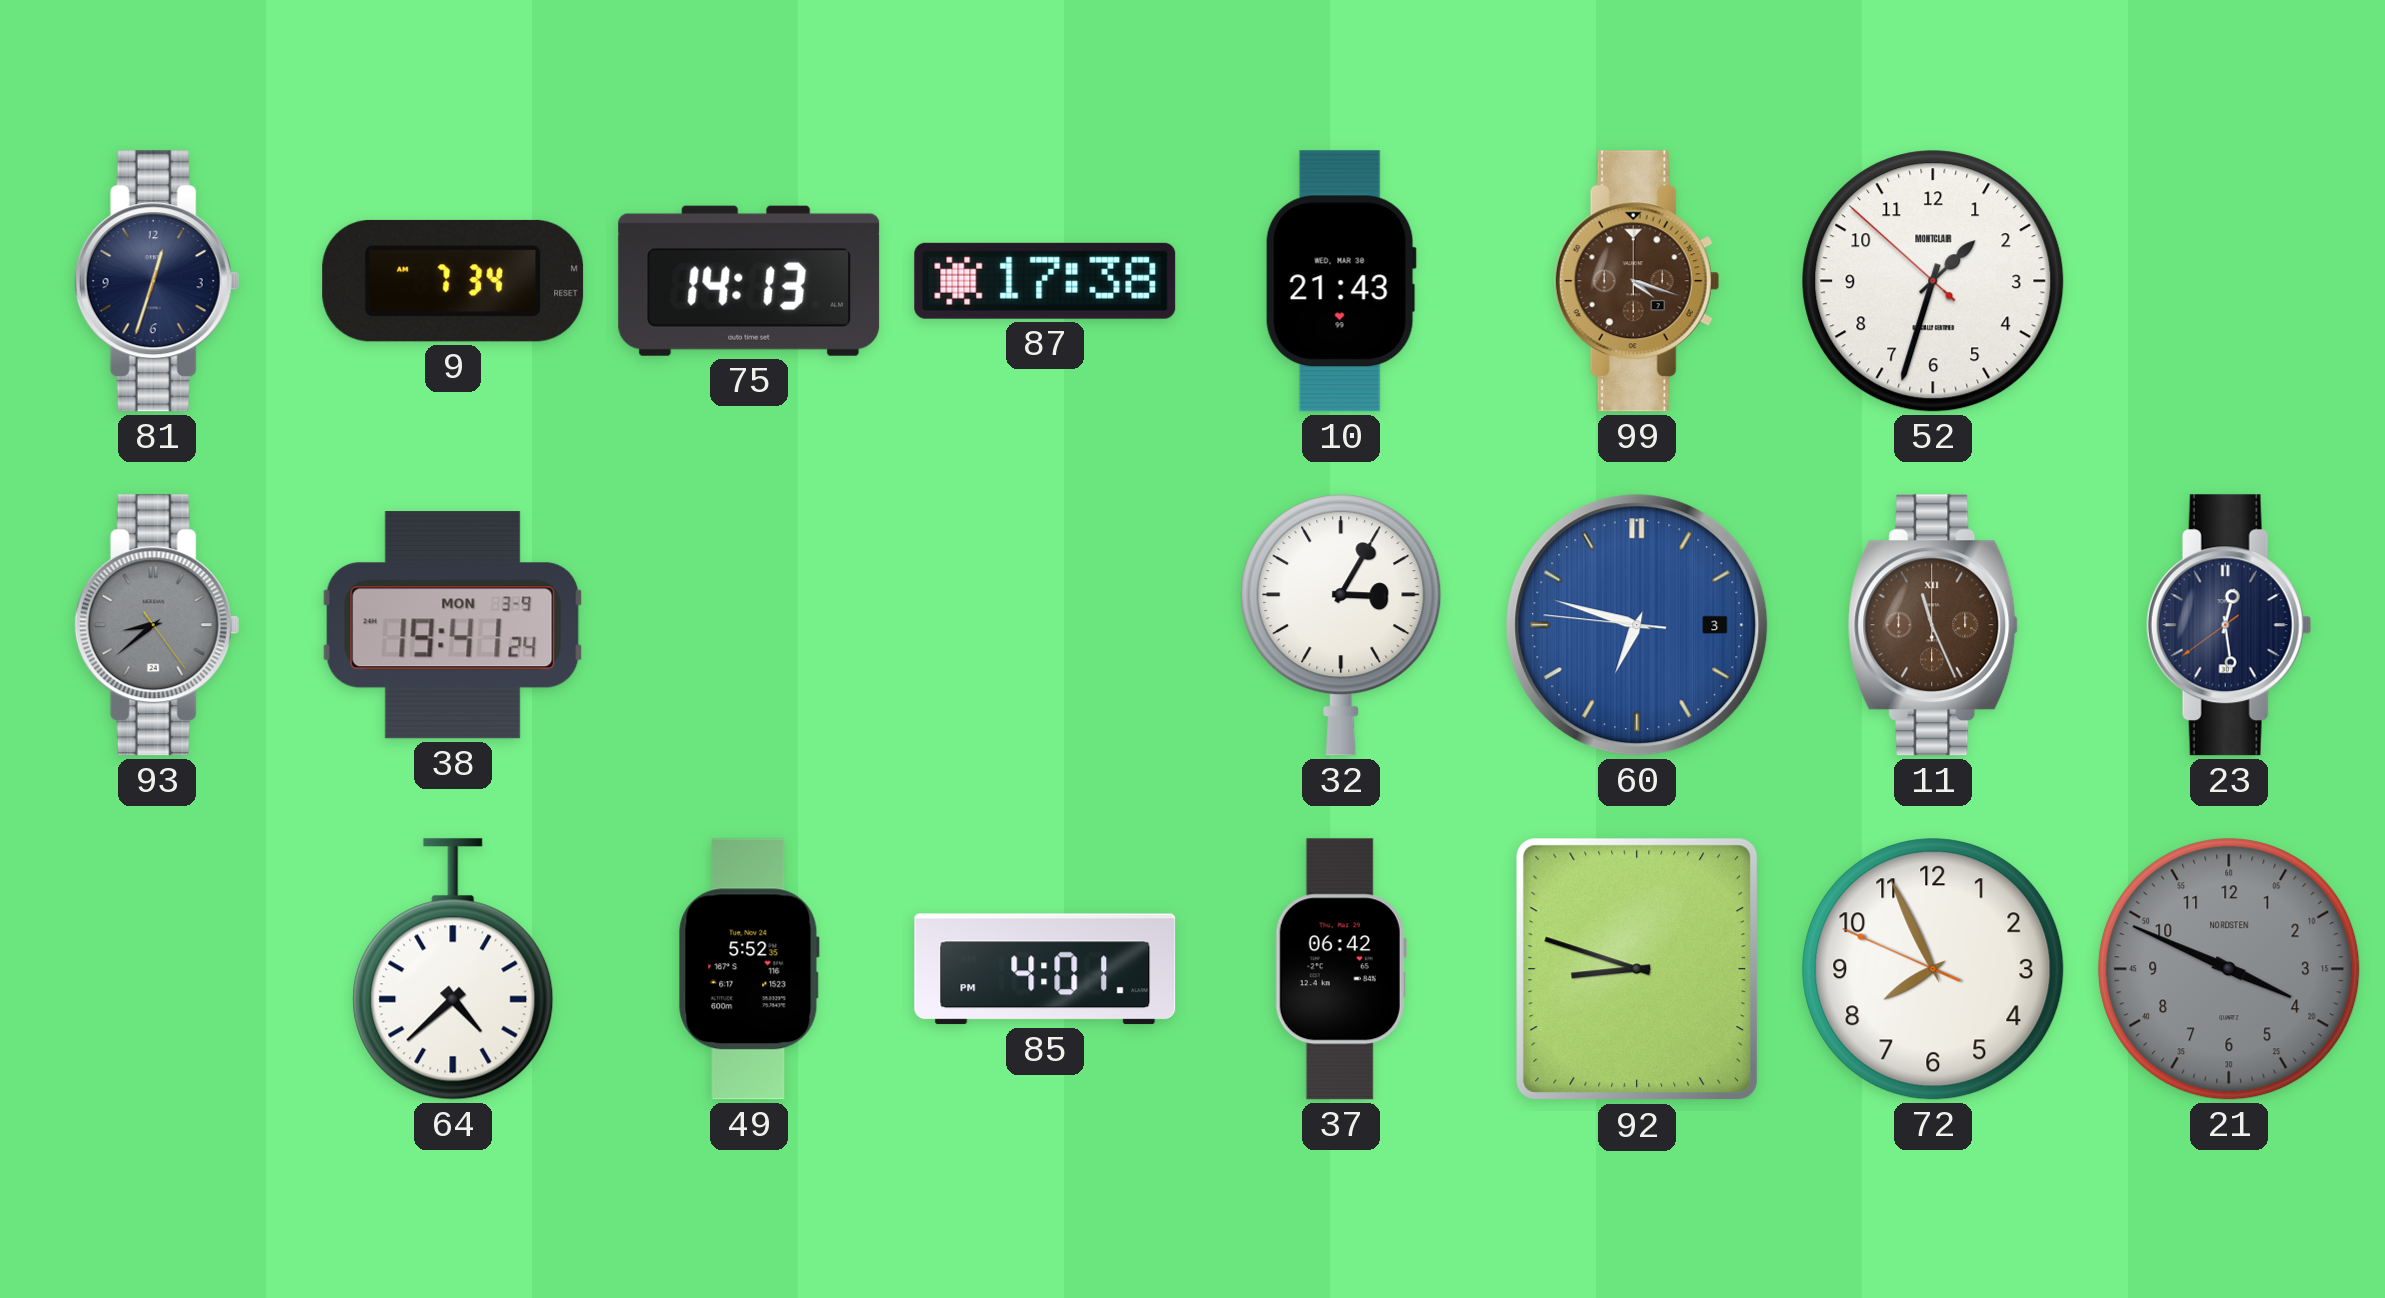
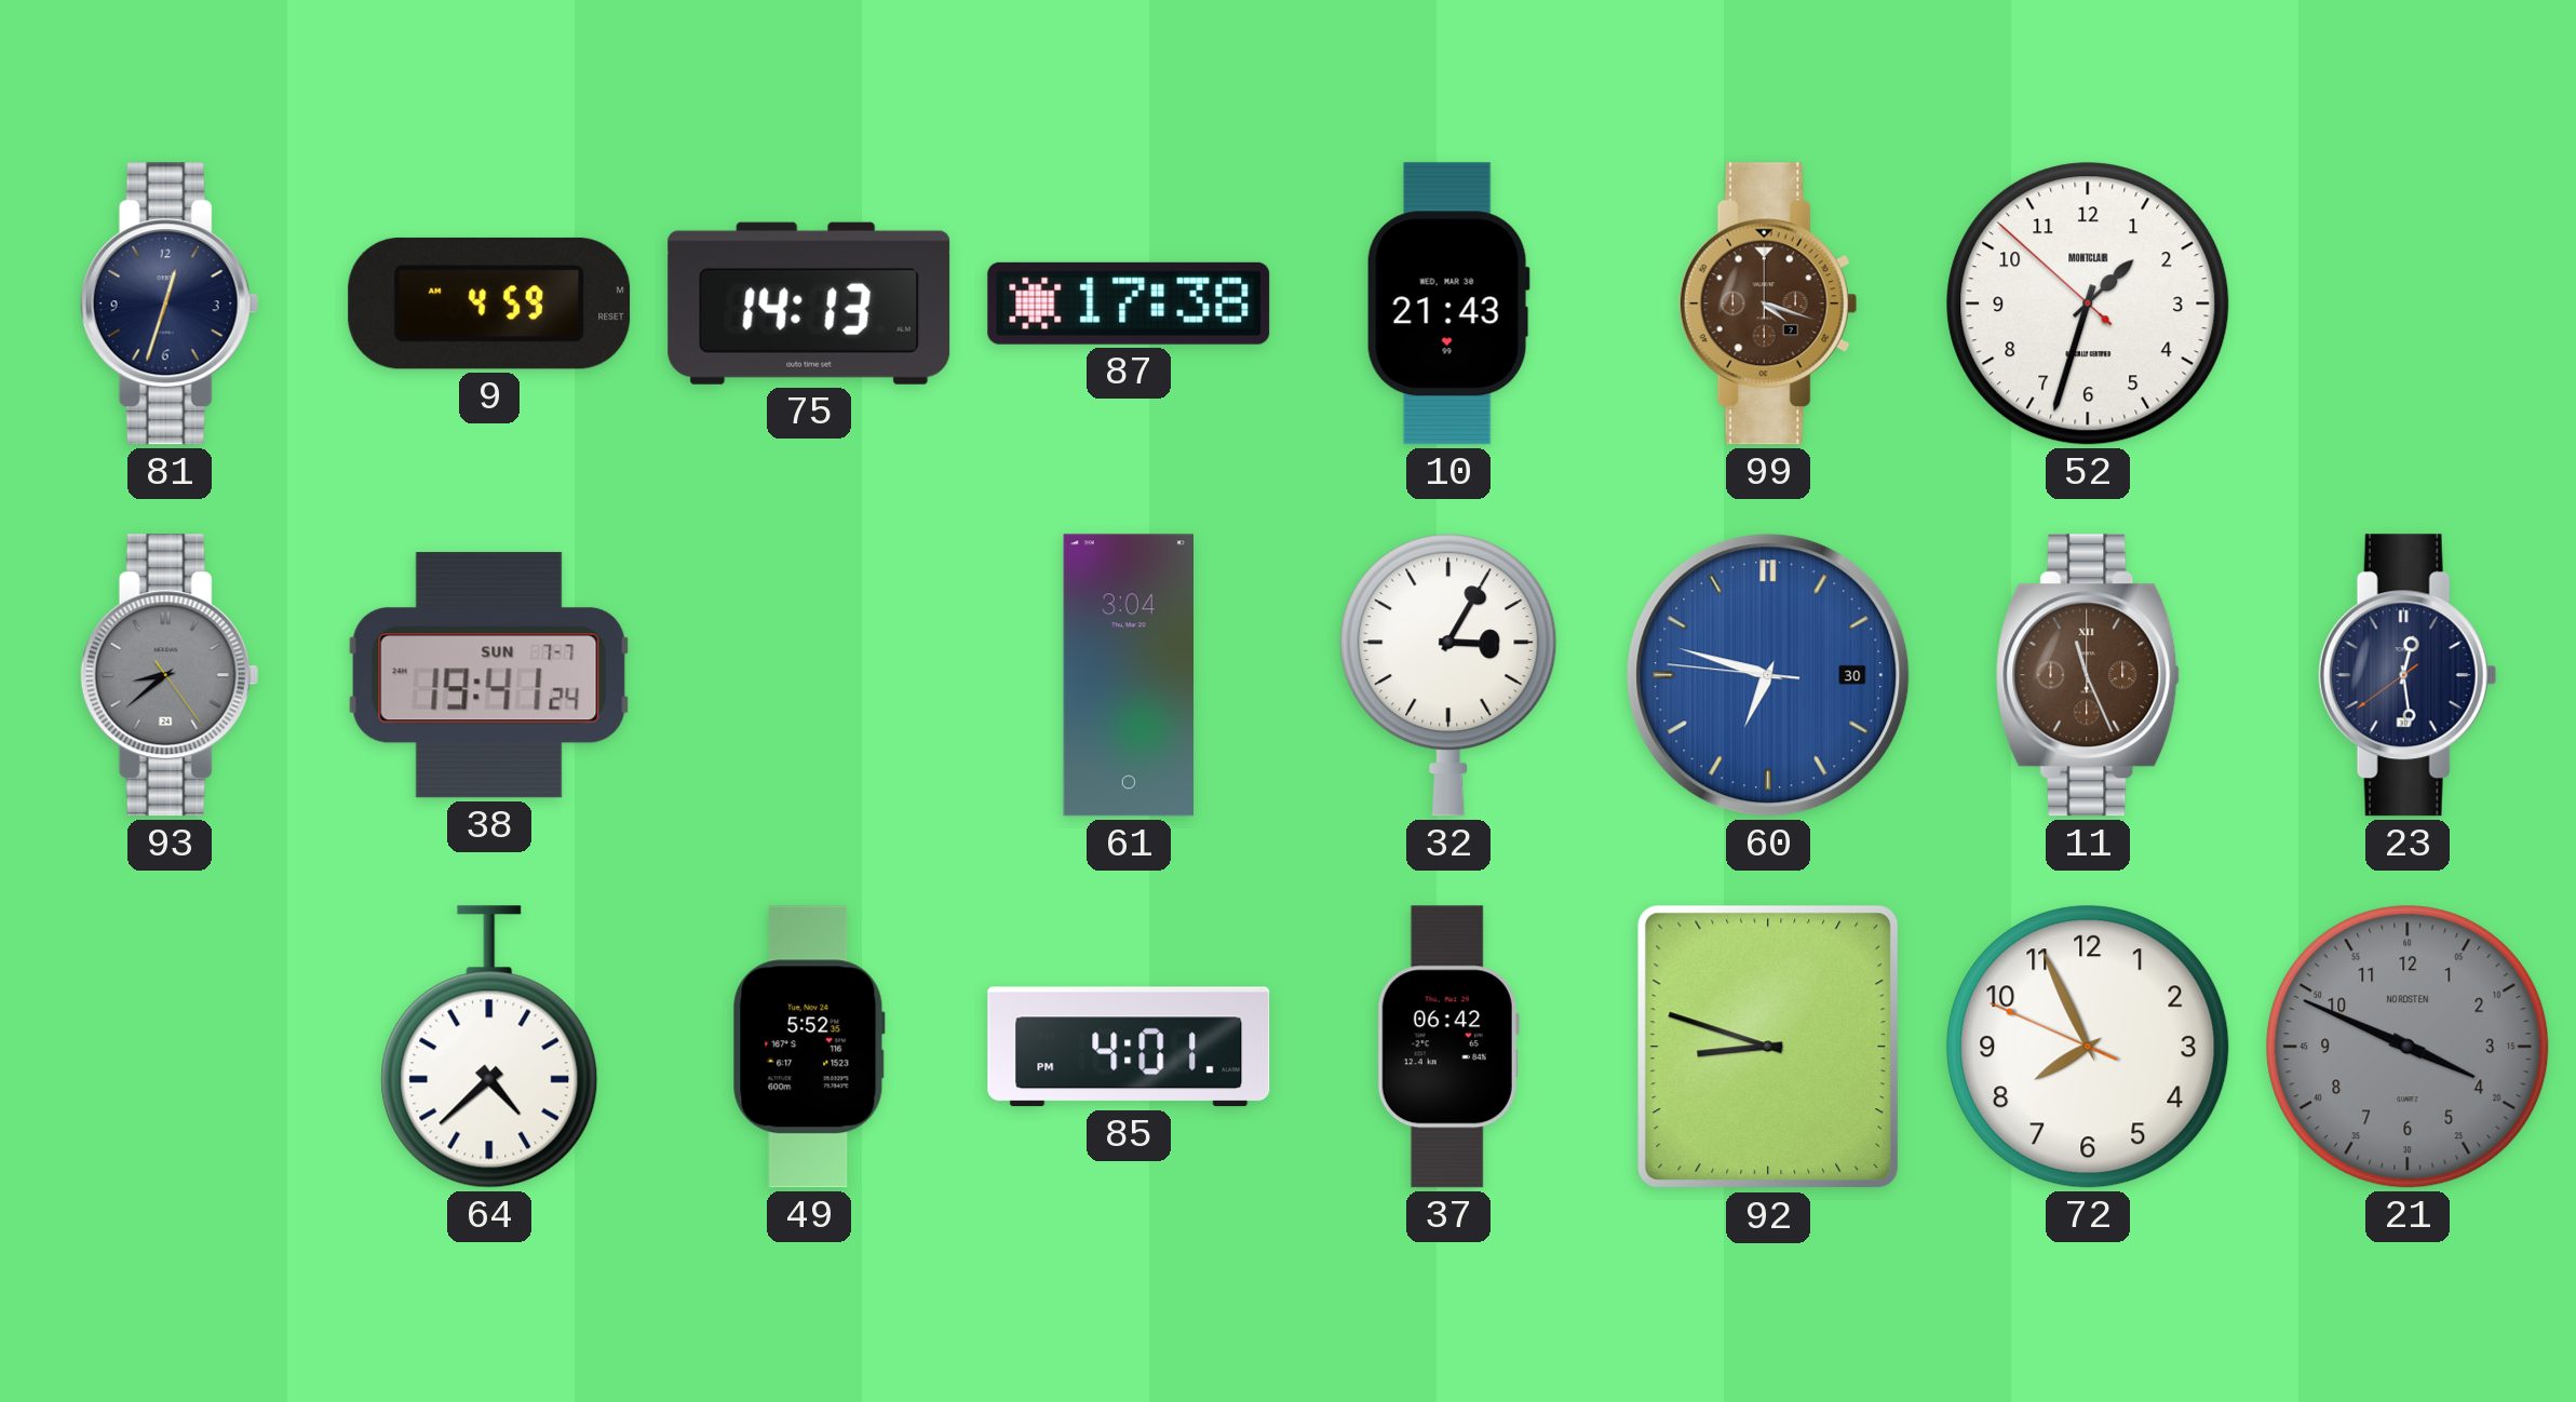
9: 7:34 -> 4:59
38 date: MON 3-9 -> SUN 7-7
61: none -> 3:04
60 date: 3 -> 30
